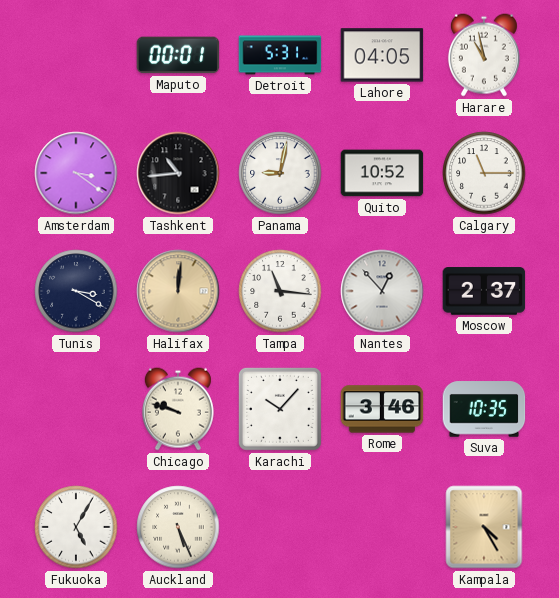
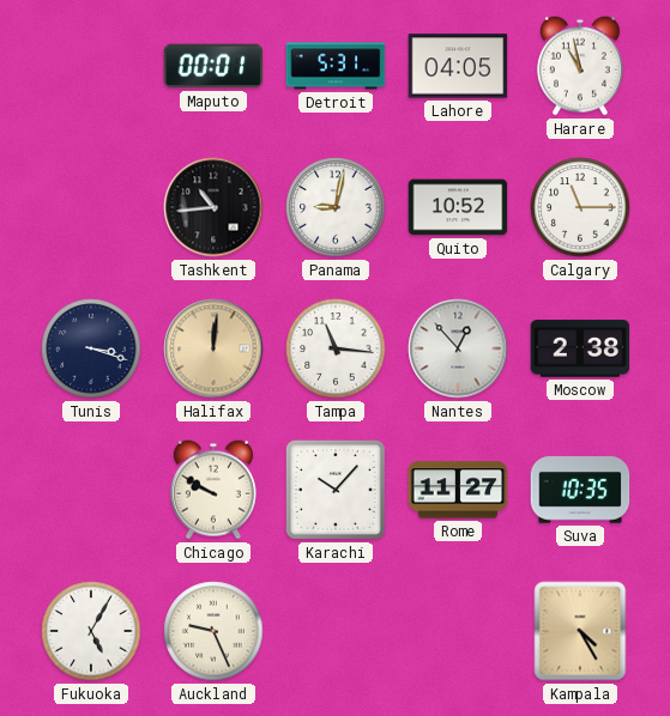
Amsterdam: 3:21 -> none
Tunis: 3:20 -> 3:18
Moscow: 2:37 -> 2:38
Chicago: 9:48 -> 9:50
Rome: 3:46 -> 11:27
Auckland: 5:26 -> 9:26
